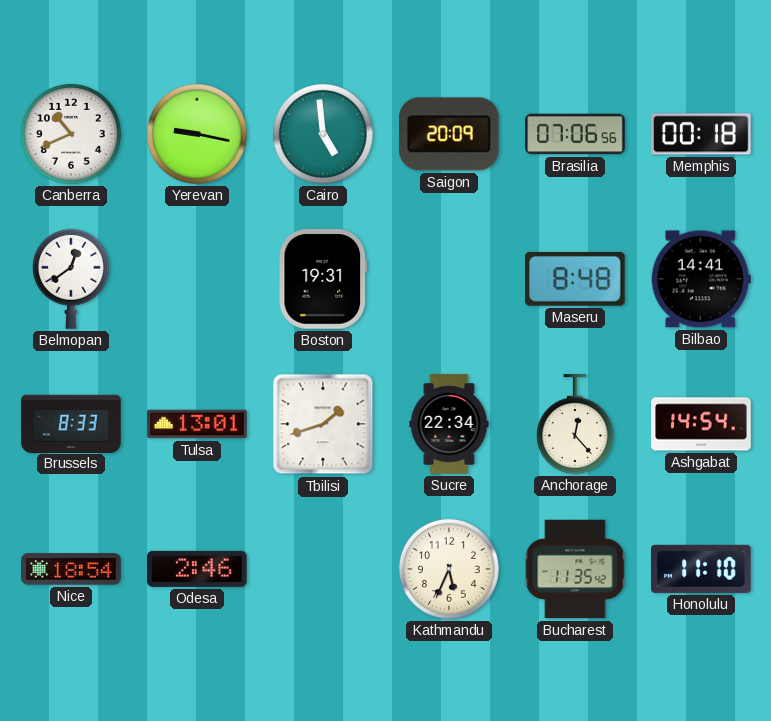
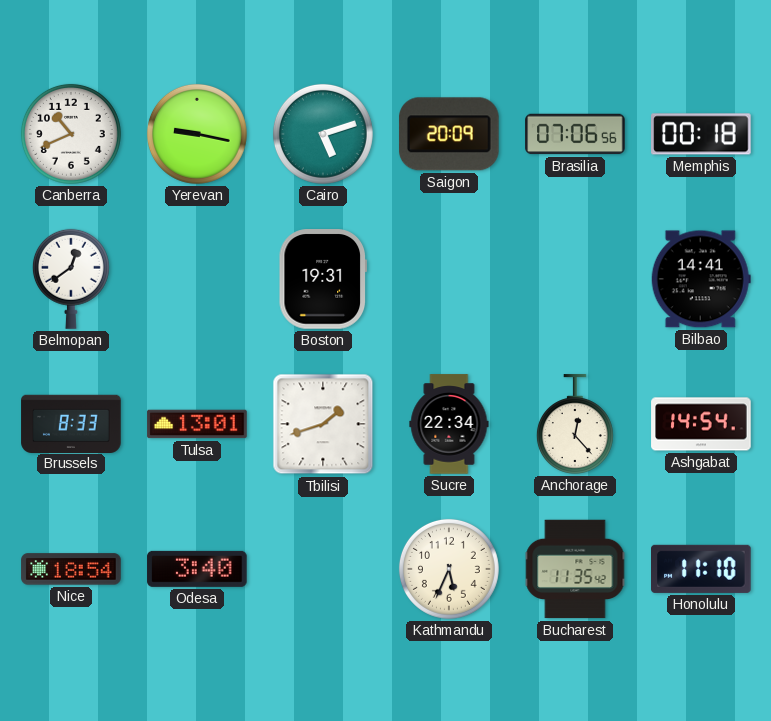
Cairo: 4:59 -> 5:12
Maseru: 8:48 -> none
Odesa: 2:46 -> 3:40
